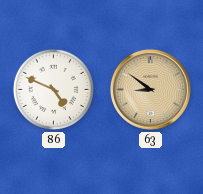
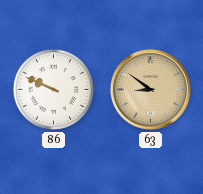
86: 4:49 -> 9:49
